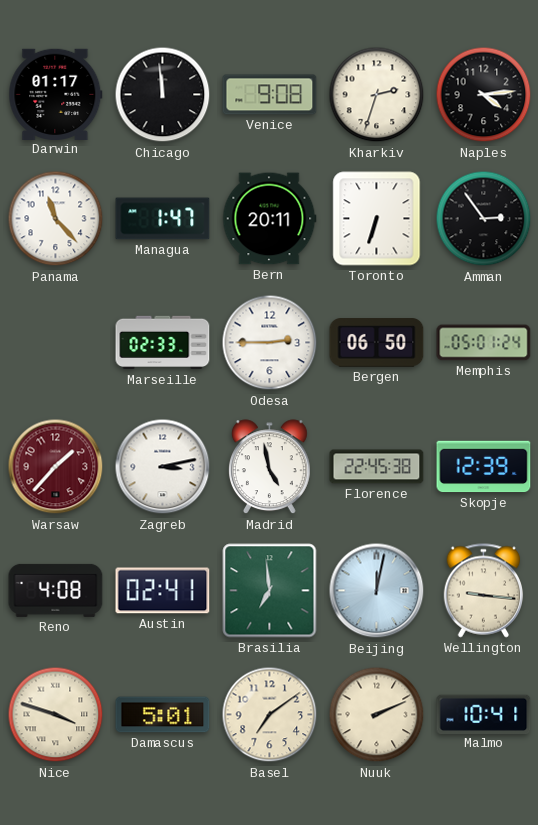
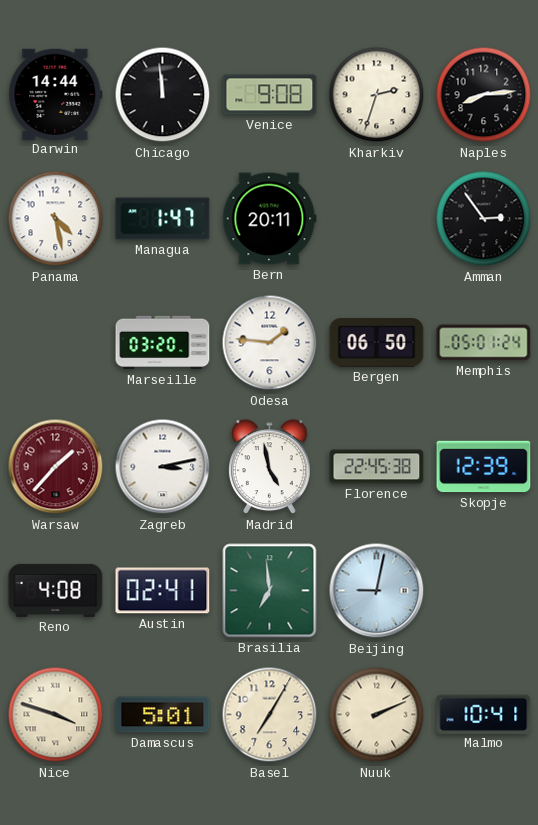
Darwin: 01:17 -> 14:44
Naples: 4:14 -> 8:14
Panama: 11:23 -> 4:28
Toronto: 6:33 -> none
Marseille: 02:33 -> 03:20
Odesa: 2:45 -> 1:46
Beijing: 12:02 -> 9:02
Wellington: 9:16 -> none
Basel: 7:09 -> 7:05
